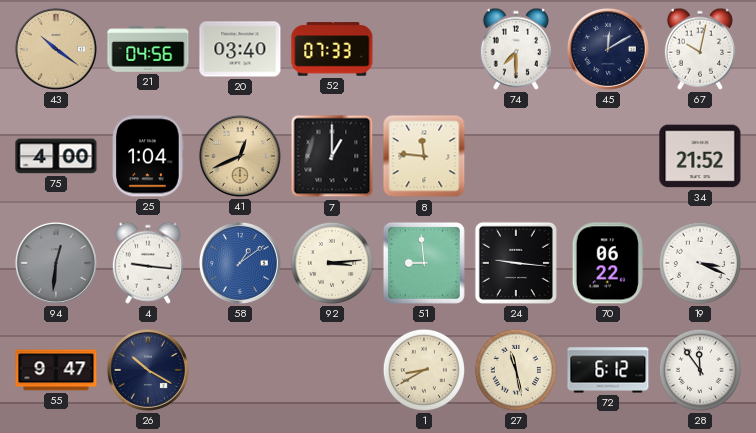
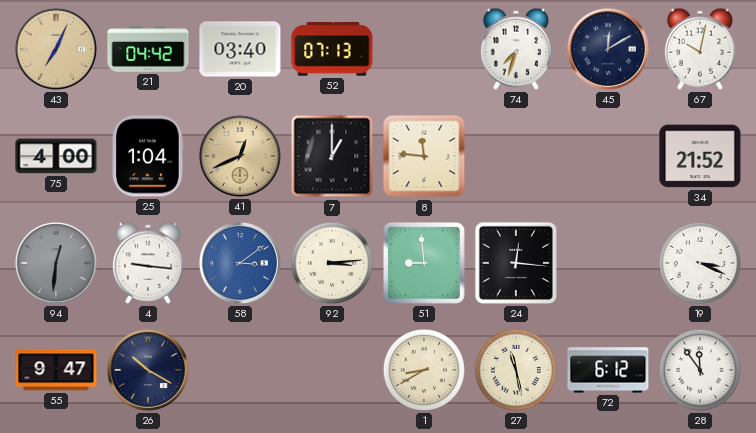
43: 10:21 -> 7:04
21: 04:56 -> 04:42
52: 07:33 -> 07:13
74: 7:30 -> 7:33
58: 1:09 -> 3:09
24: 9:16 -> 12:16
70: 06:22 -> none
